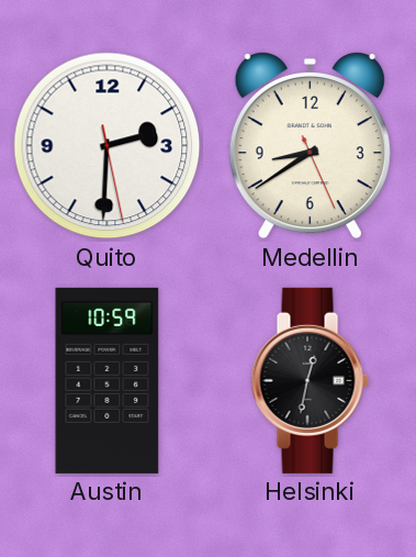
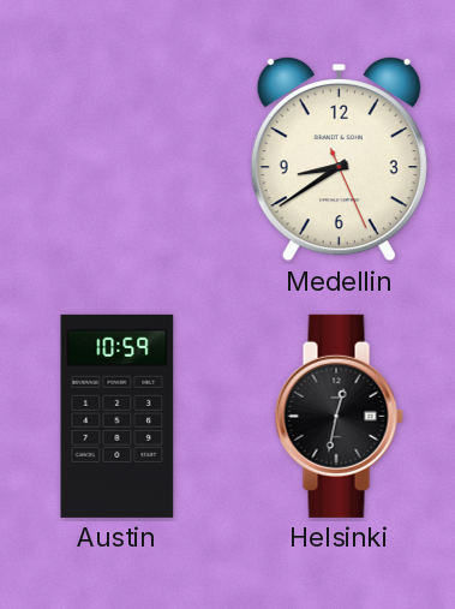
Quito: 2:30 -> none
